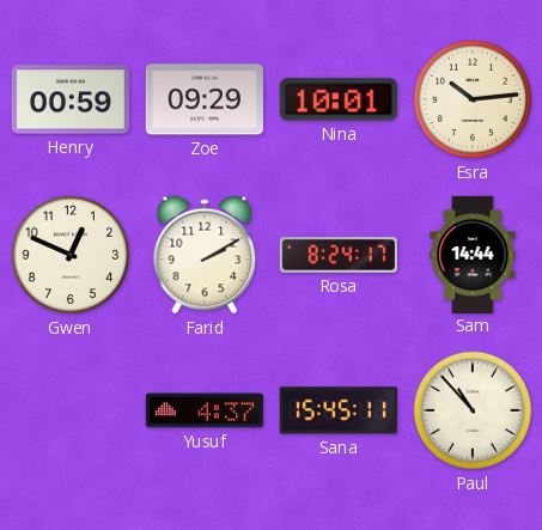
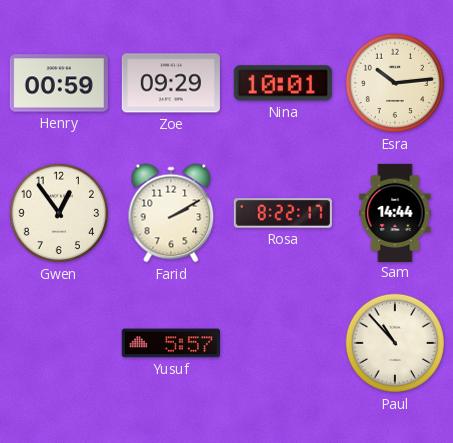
Gwen: 12:49 -> 12:54
Rosa: 8:24 -> 8:22
Yusuf: 4:37 -> 5:57
Sana: 15:45 -> none
